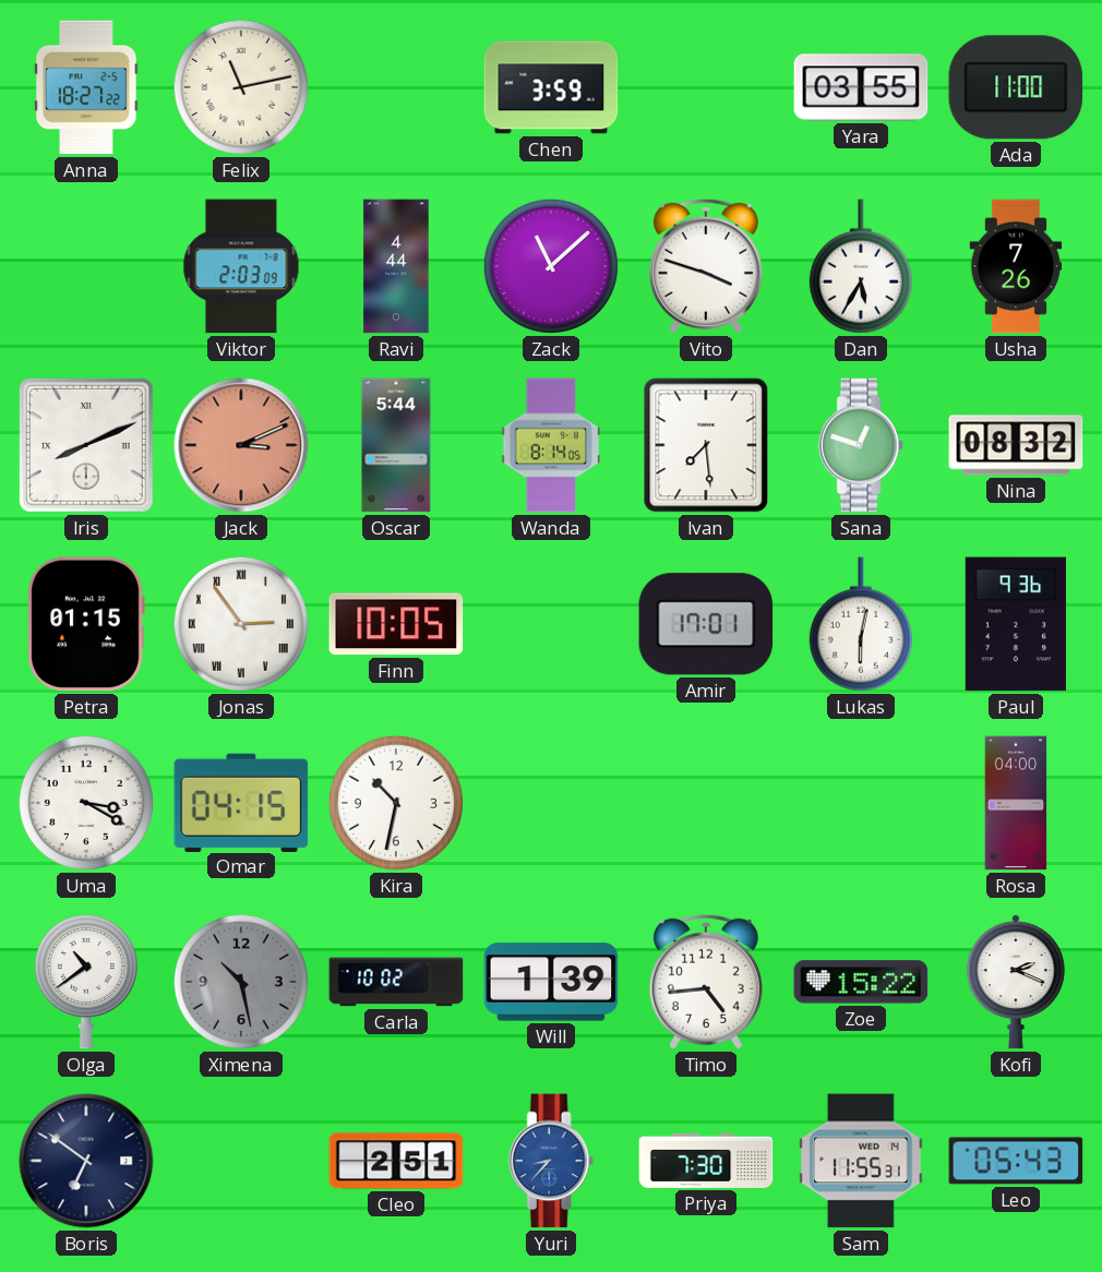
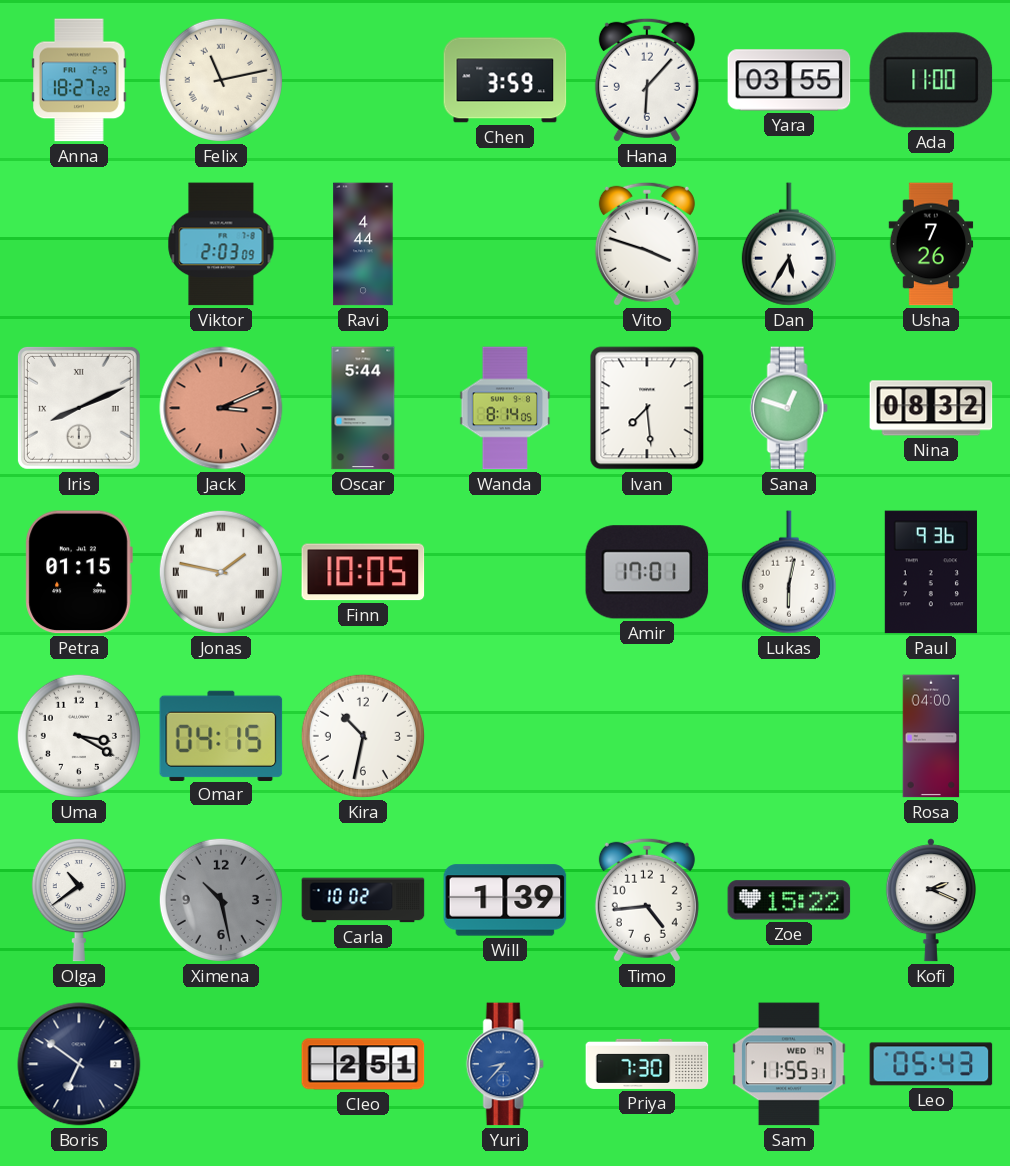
Hana: none -> 6:07
Zack: 11:08 -> none
Jonas: 2:54 -> 1:47
